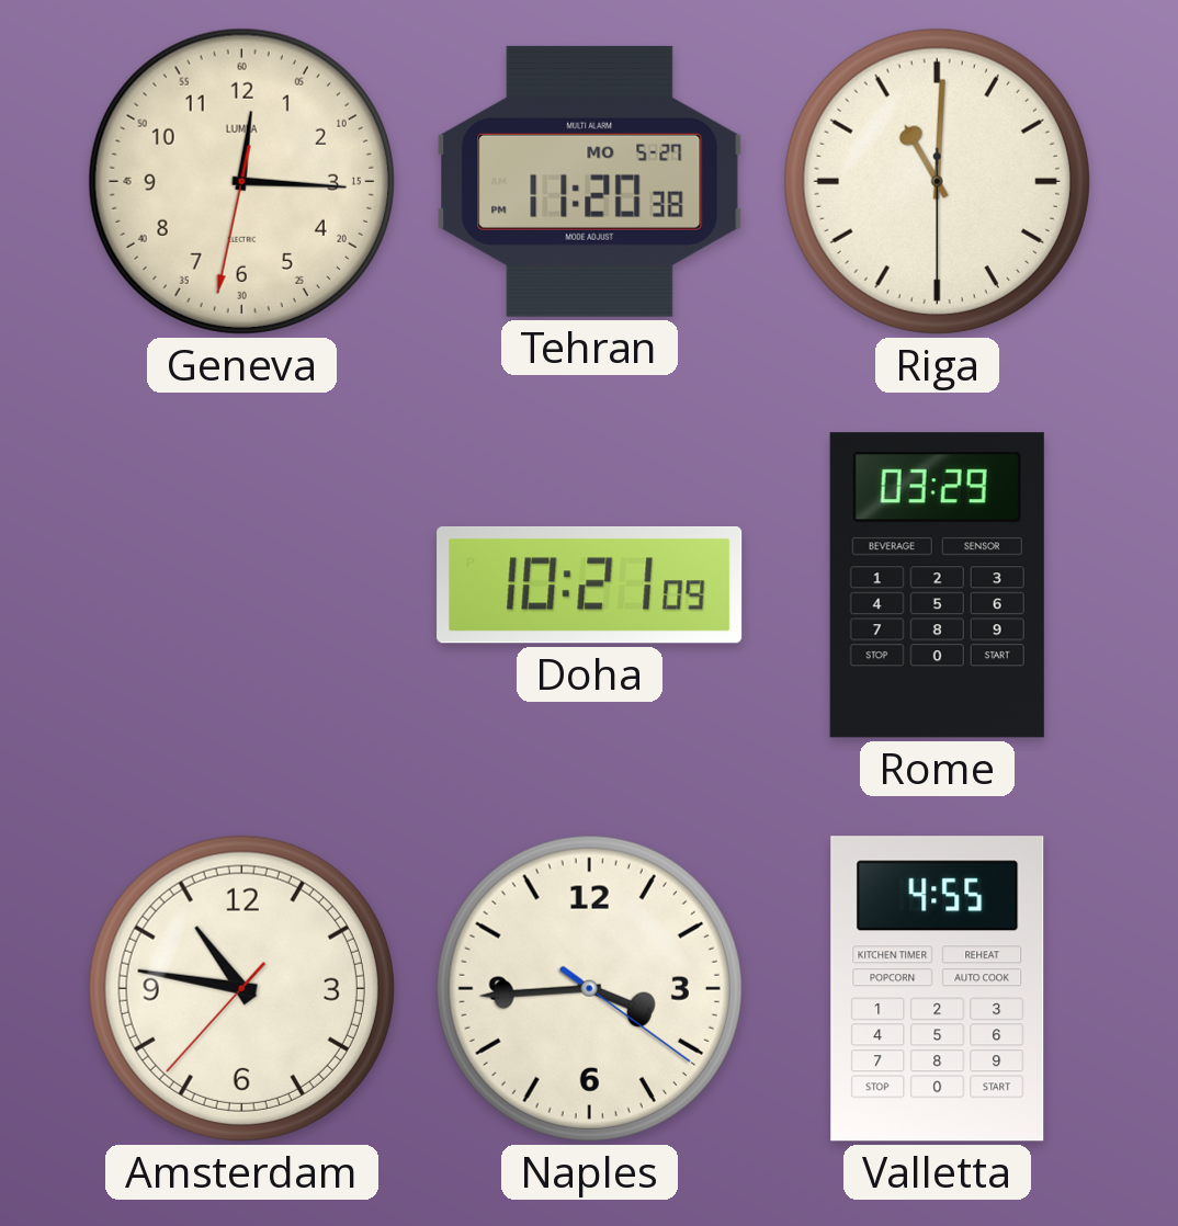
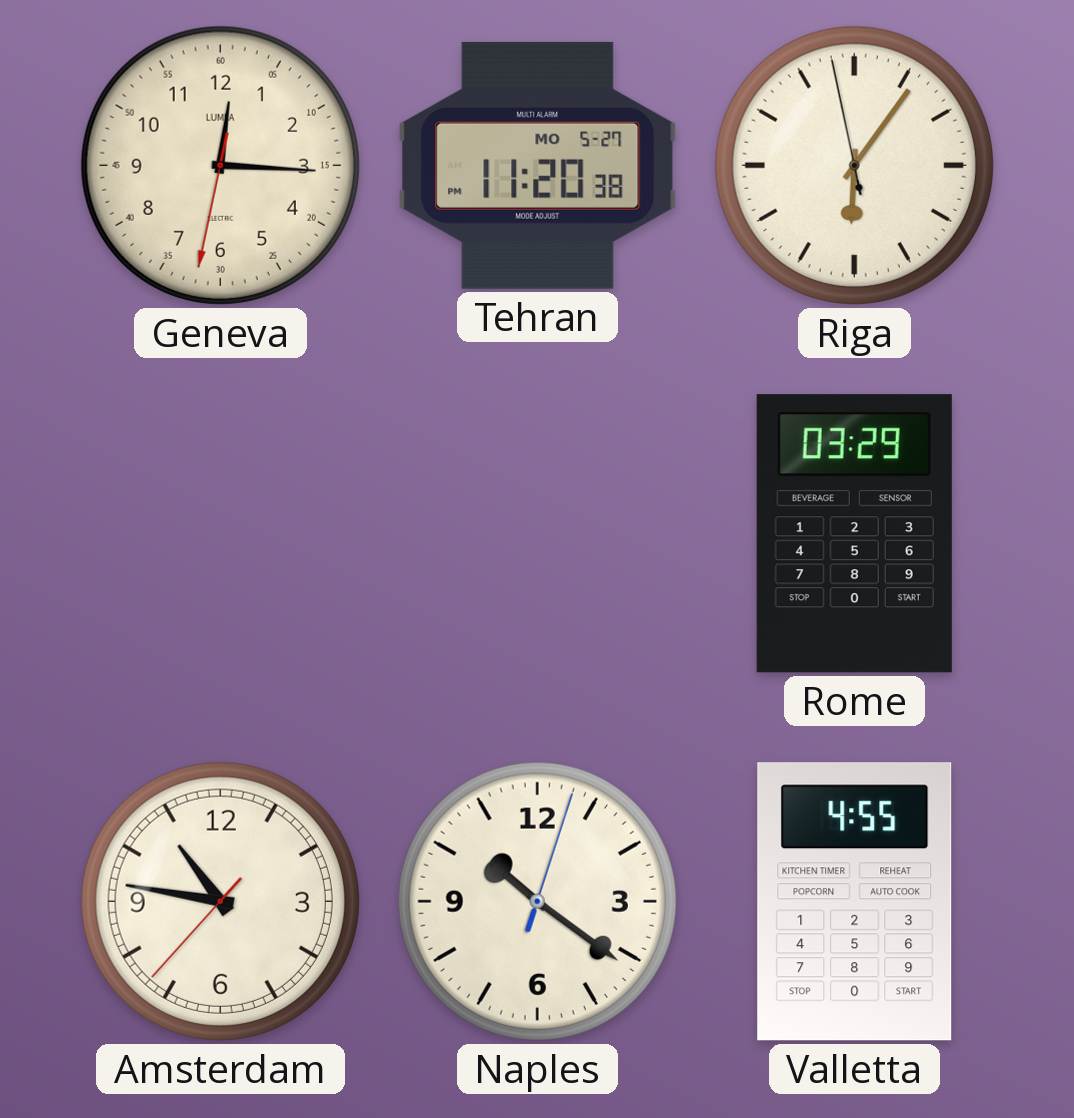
Riga: 11:00 -> 6:05
Doha: 10:21 -> none
Naples: 3:44 -> 10:21
